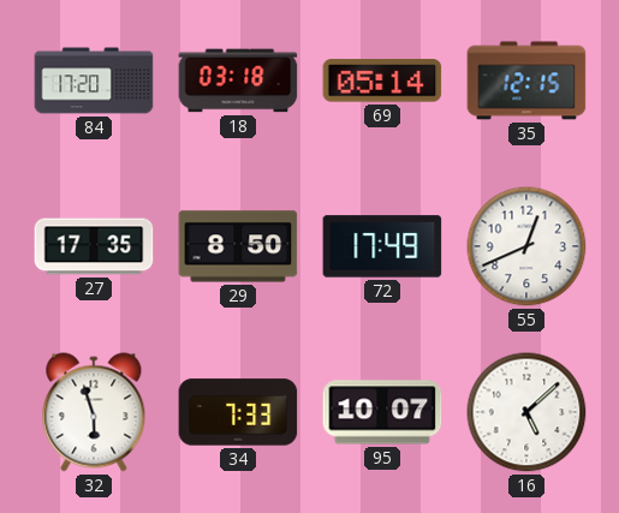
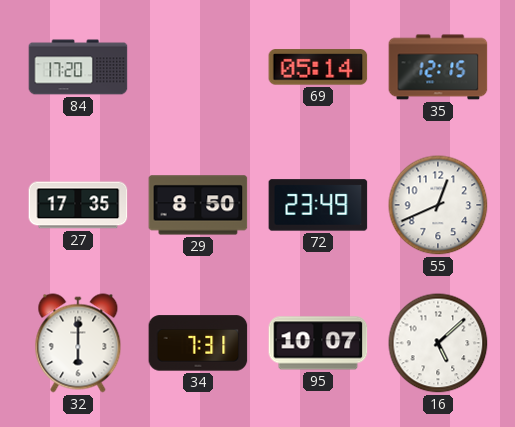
18: 03:18 -> none
72: 17:49 -> 23:49
32: 5:57 -> 6:00
34: 7:33 -> 7:31
